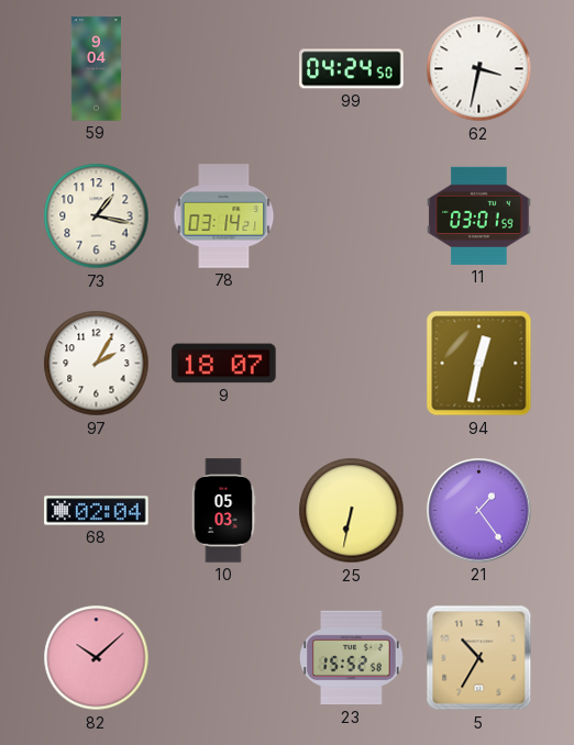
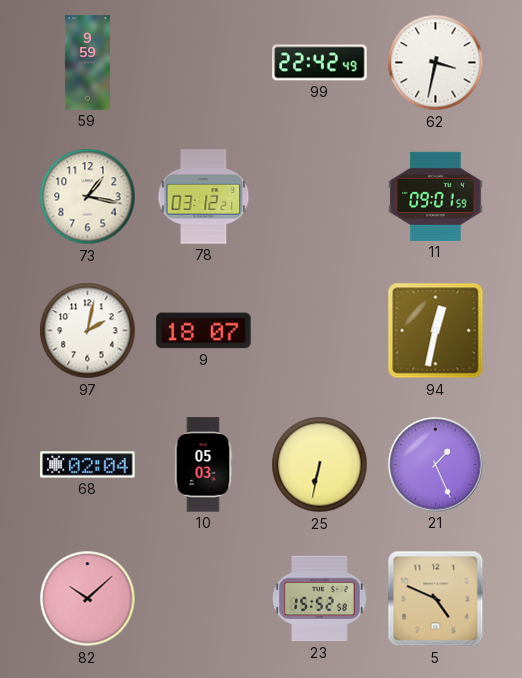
59: 9:04 -> 9:59
99: 04:24 -> 22:42
78: 03:14 -> 03:12
11: 03:01 -> 09:01
97: 2:05 -> 2:02
21: 1:24 -> 1:26
5: 10:35 -> 4:49
